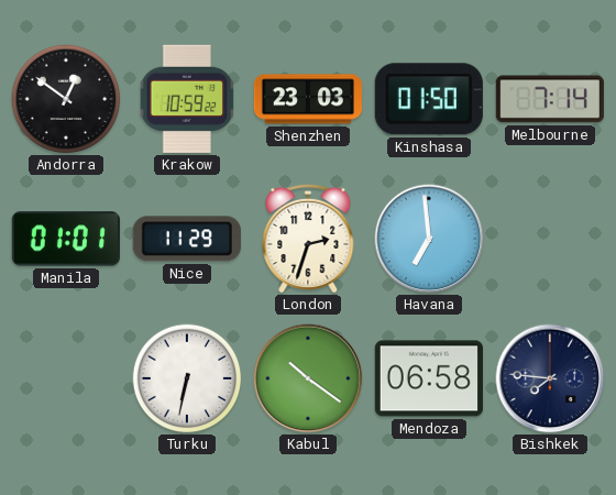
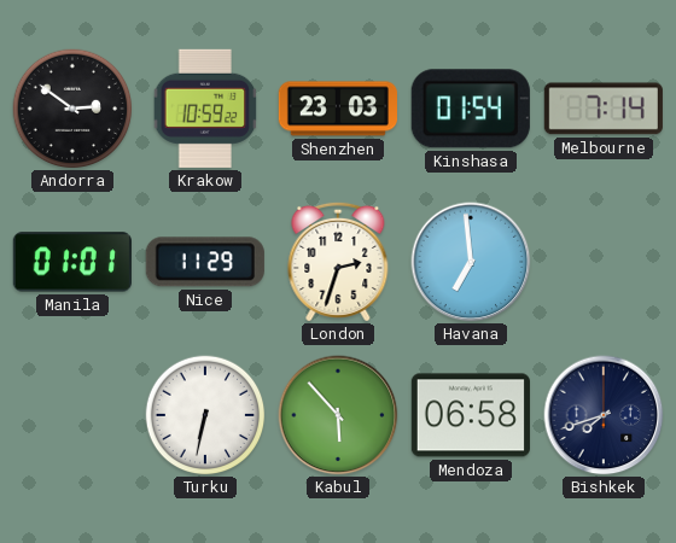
Andorra: 12:51 -> 2:51
Kinshasa: 01:50 -> 01:54
Kabul: 10:21 -> 5:53
Bishkek: 7:46 -> 7:42
